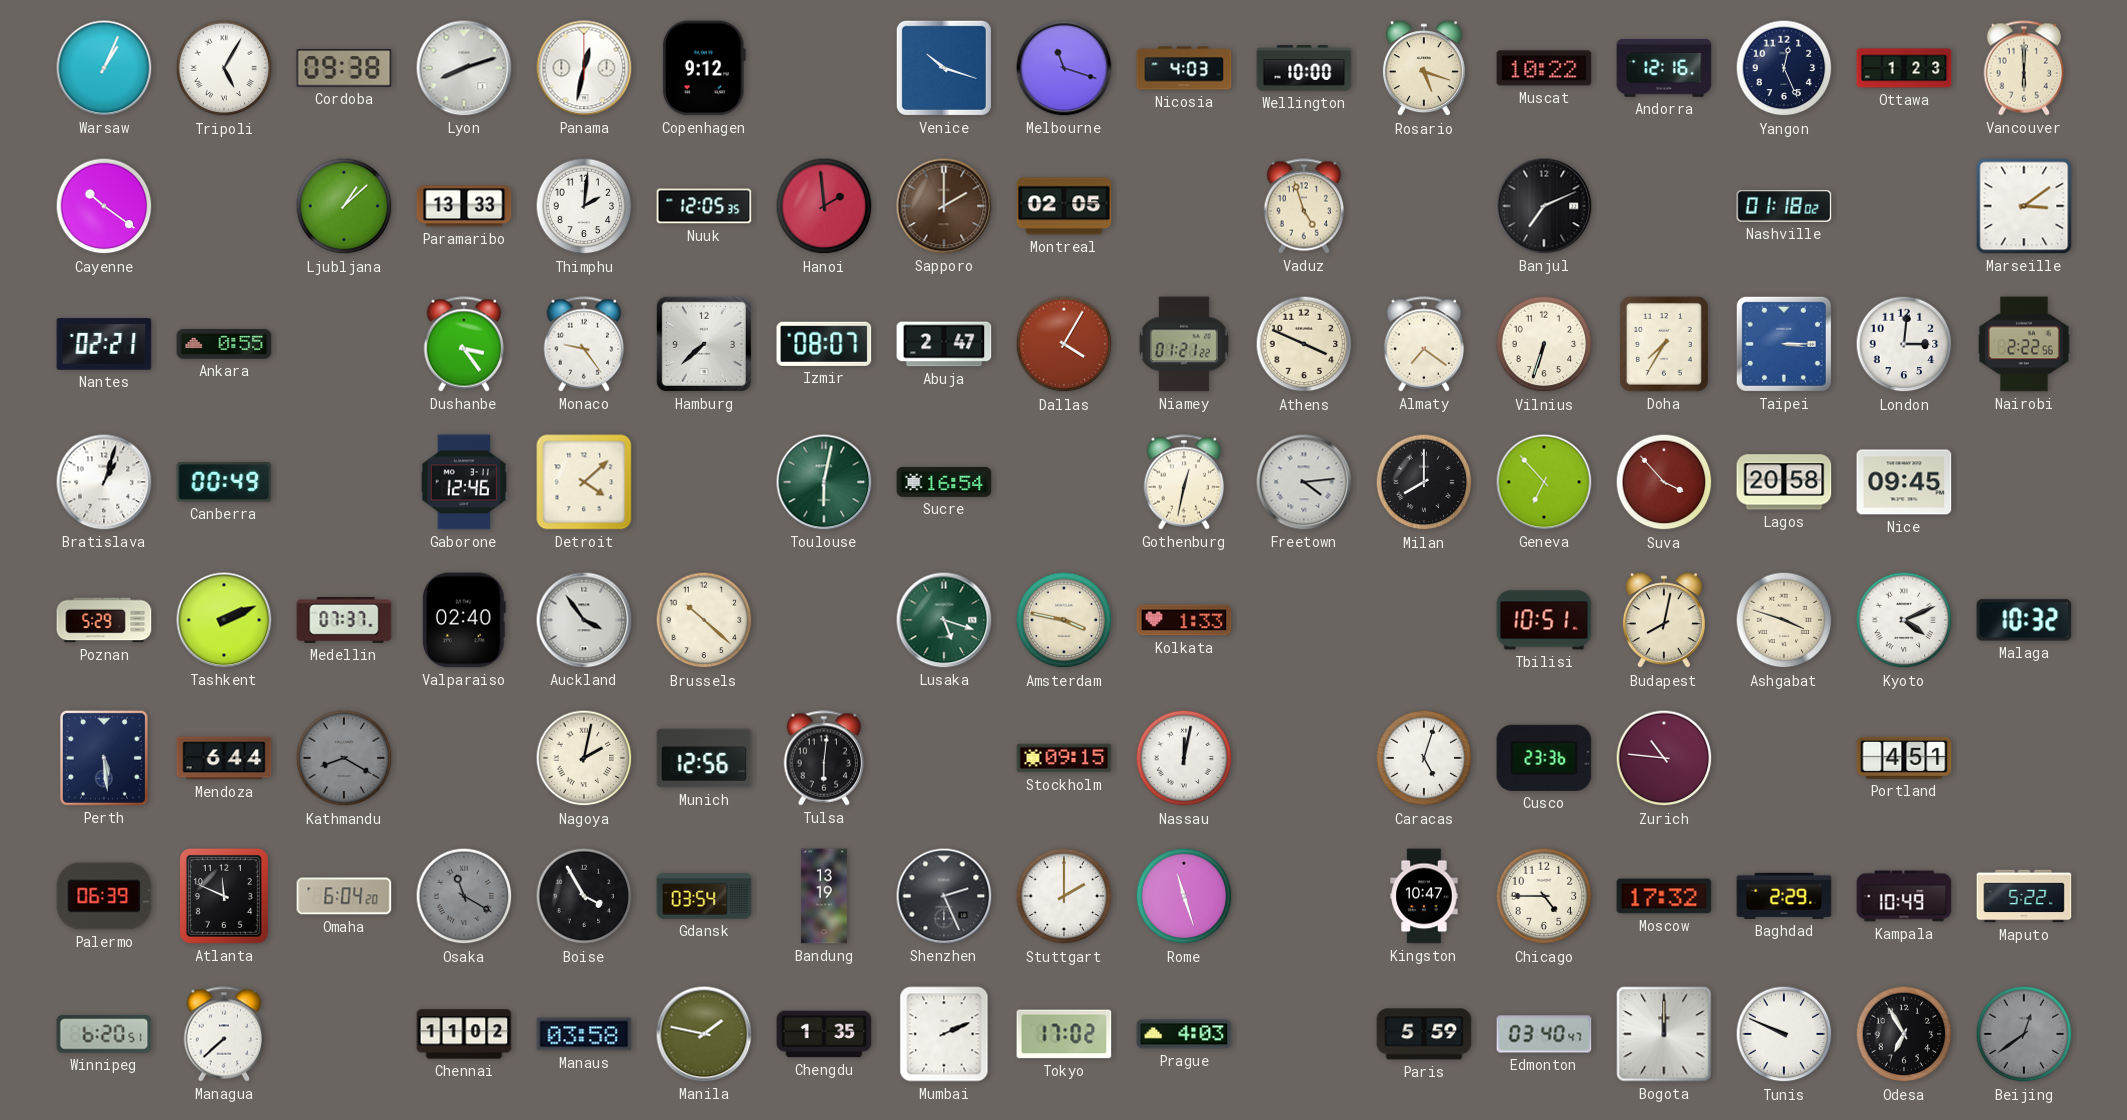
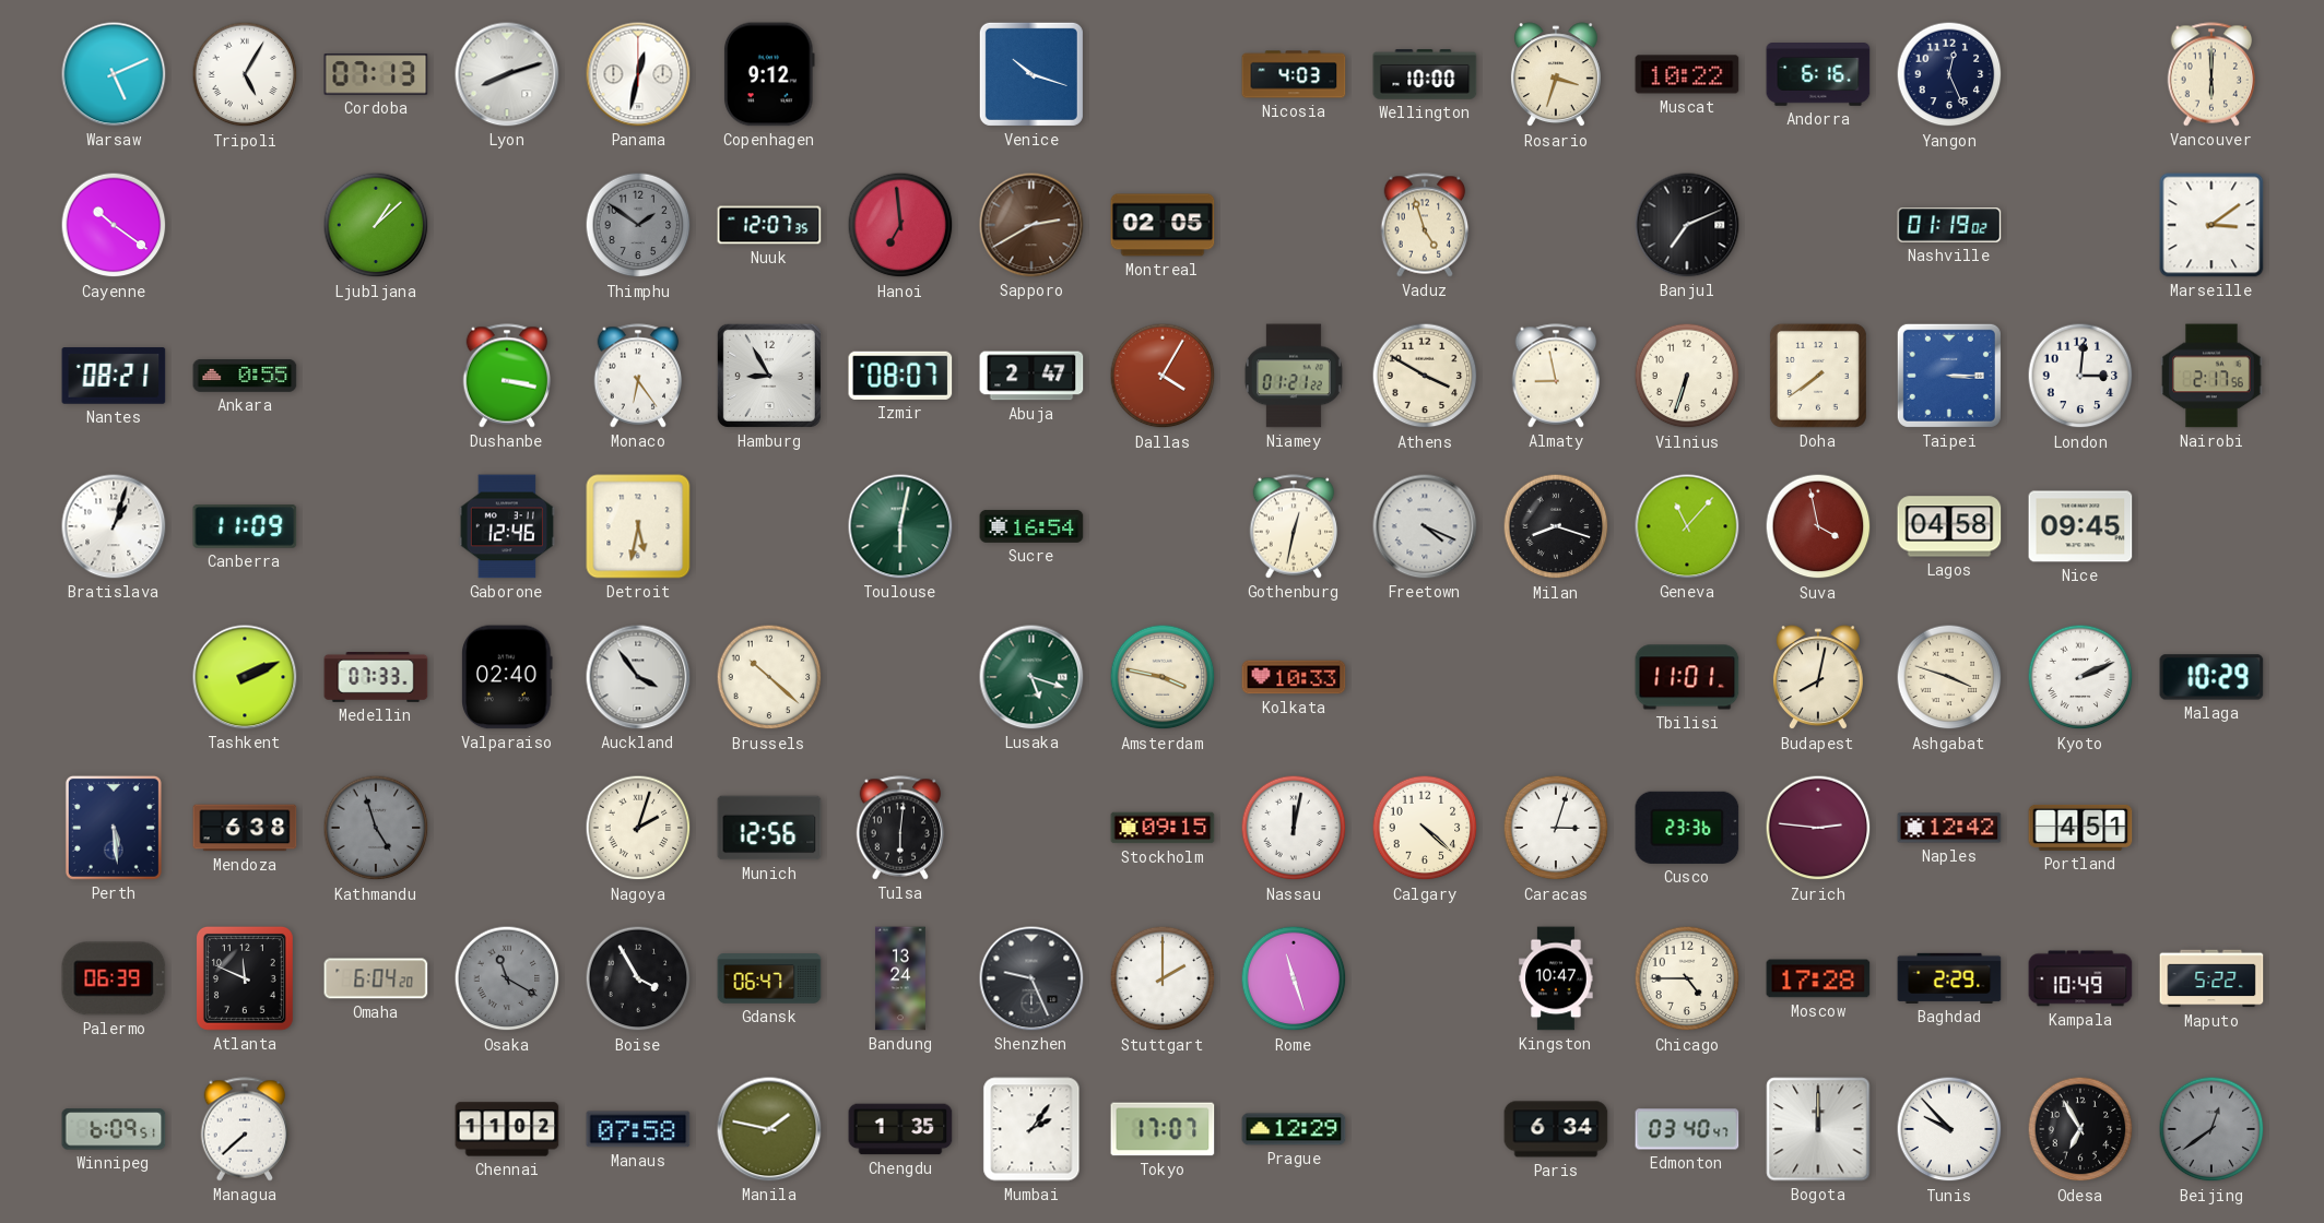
Warsaw: 1:04 -> 5:11
Cordoba: 09:38 -> 07:13
Melbourne: 11:18 -> none
Rosario: 5:18 -> 3:33
Andorra: 12:16 -> 6:16
Ottawa: 1:23 -> none
Paramaribo: 13:33 -> none
Thimphu: 2:01 -> 1:51
Thimphu dial: white -> grey
Nuuk: 12:05 -> 12:07
Hanoi: 1:59 -> 6:59
Sapporo: 2:00 -> 2:40
Nashville: 01:18 -> 01:19
Nantes: 02:21 -> 08:21
Dushanbe: 3:24 -> 3:17
Monaco: 9:24 -> 6:24
Hamburg: 7:38 -> 8:55
Athens: 3:49 -> 3:50
Almaty: 7:21 -> 8:58
Doha: 7:35 -> 7:39
Nairobi: 2:22 -> 2:17
Canberra: 00:49 -> 11:09
Detroit: 4:08 -> 5:32
Freetown: 4:14 -> 4:19
Milan: 8:00 -> 8:18
Geneva: 6:53 -> 11:07
Suva: 3:53 -> 3:58
Lagos: 20:58 -> 04:58
Poznan: 5:29 -> none
Medellin: 07:37 -> 07:33
Kolkata: 1:33 -> 10:33
Tbilisi: 10:51 -> 11:01
Kyoto: 4:11 -> 2:11
Malaga: 10:32 -> 10:29
Mendoza: 6:44 -> 6:38
Kathmandu: 8:20 -> 4:57
Nagoya: 2:02 -> 2:03
Calgary: none -> 4:22
Caracas: 5:03 -> 3:03
Zurich: 10:46 -> 2:46
Naples: none -> 12:42
Gdansk: 03:54 -> 06:47
Bandung: 13:19 -> 13:24
Shenzhen: 2:26 -> 9:26
Moscow: 17:32 -> 17:28
Winnipeg: 6:20 -> 6:09
Manaus: 03:58 -> 07:58
Mumbai: 2:11 -> 2:06
Tokyo: 17:02 -> 17:07
Prague: 4:03 -> 12:29
Paris: 5:59 -> 6:34
Tunis: 9:49 -> 9:53
